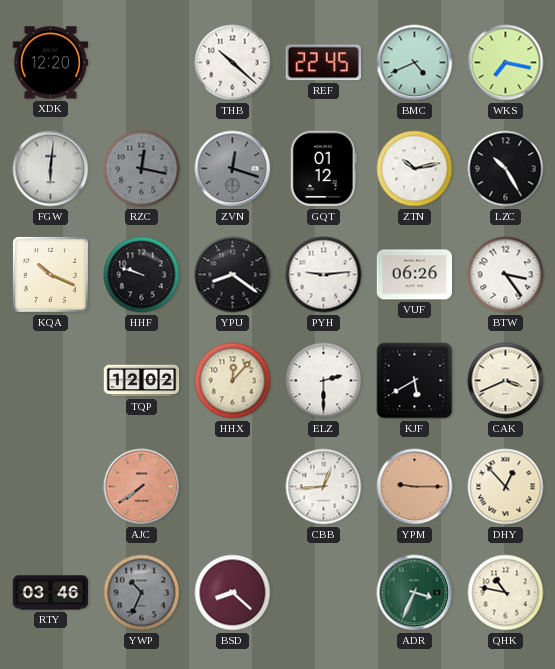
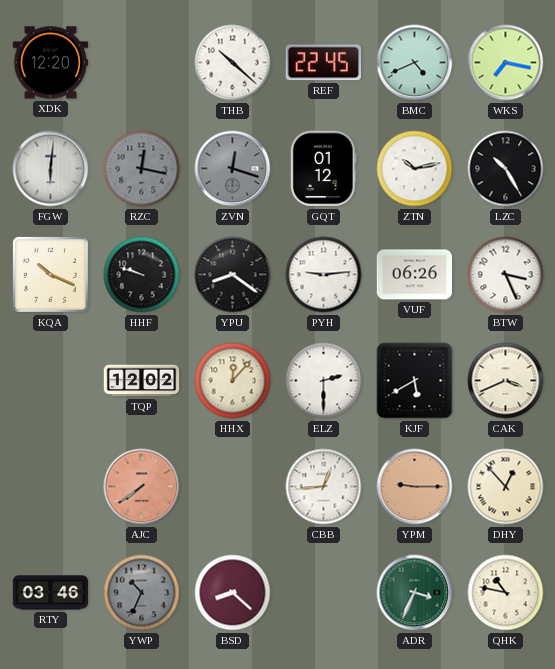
BTW: 3:24 -> 3:26
